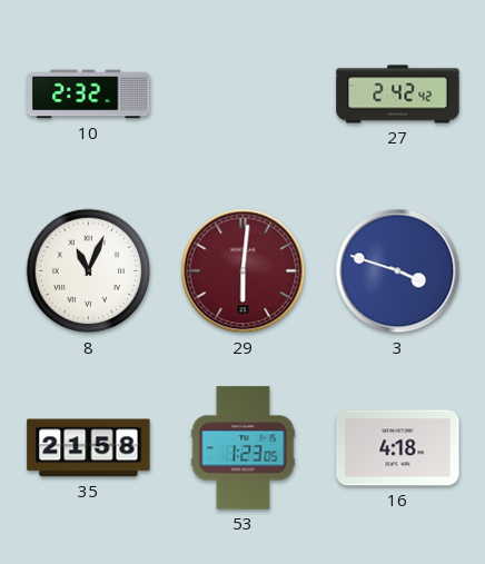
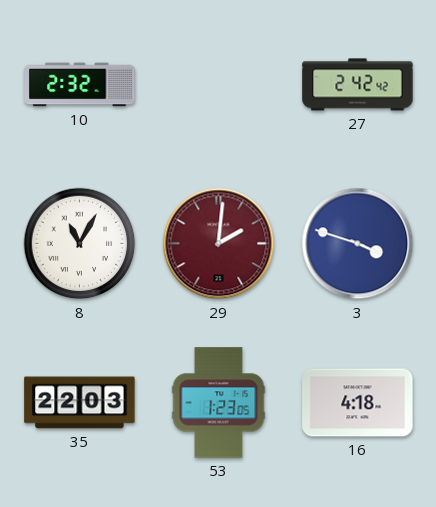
8: 11:04 -> 11:05
29: 6:01 -> 2:01
35: 21:58 -> 22:03
